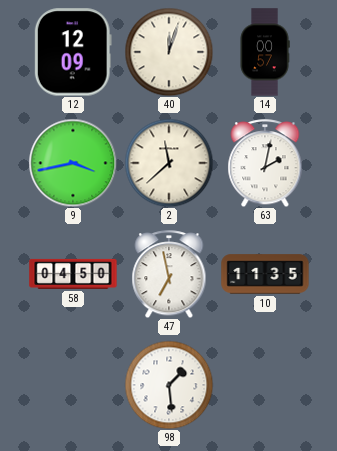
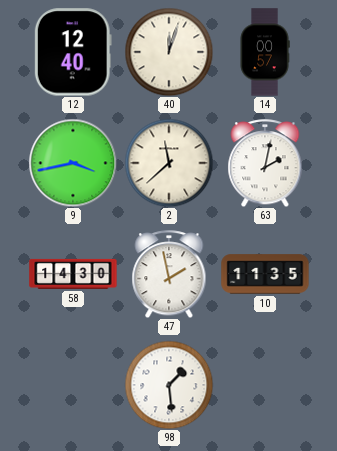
12: 12:09 -> 12:40
58: 04:50 -> 14:30
47: 6:58 -> 1:58
